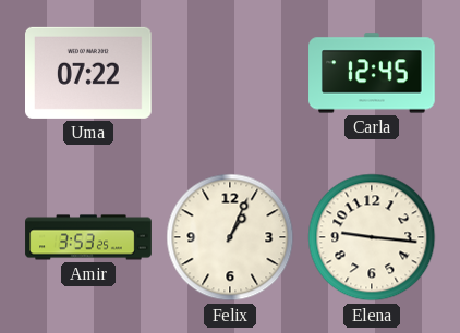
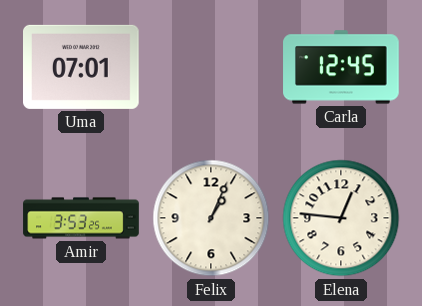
Uma: 07:22 -> 07:01
Elena: 9:16 -> 12:46
